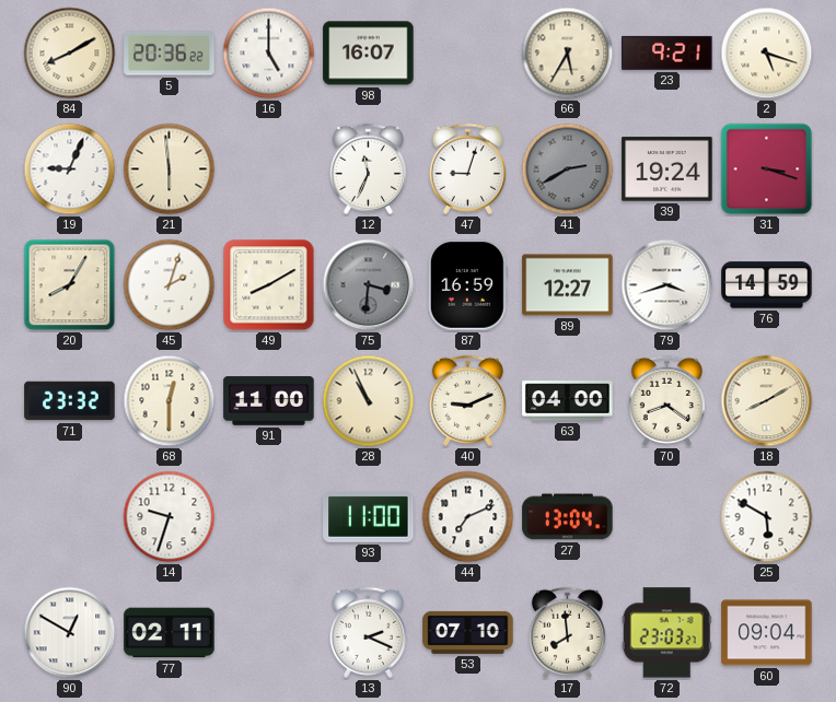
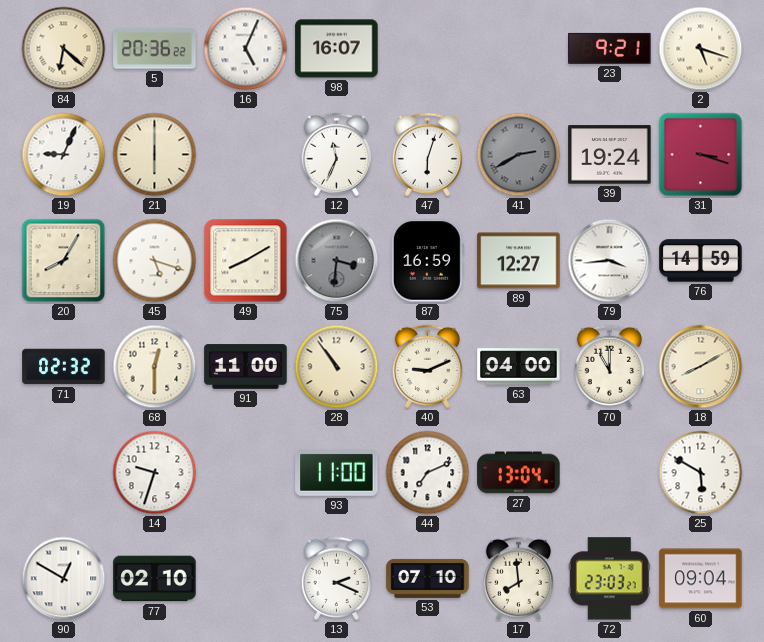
84: 8:10 -> 6:22
16: 5:00 -> 5:04
66: 5:35 -> none
21: 5:59 -> 6:00
47: 9:03 -> 6:03
45: 2:03 -> 5:18
79: 3:42 -> 3:44
71: 23:32 -> 02:32
28: 10:56 -> 10:54
70: 8:21 -> 11:00
77: 02:11 -> 02:10
